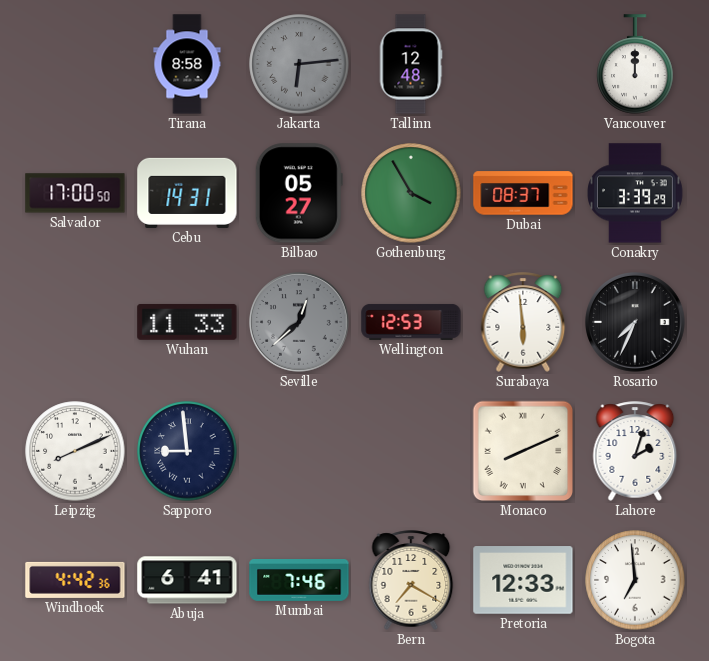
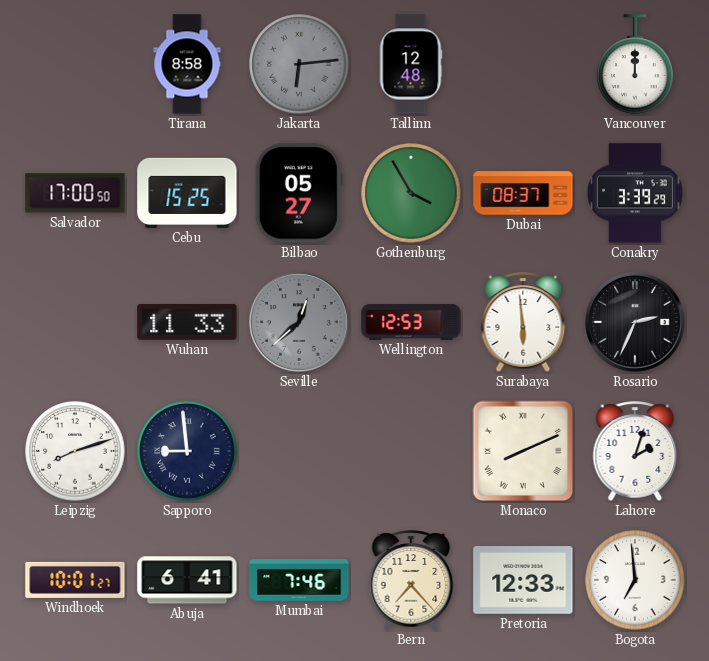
Cebu: 14:31 -> 15:25
Rosario: 7:34 -> 2:34
Leipzig: 8:11 -> 8:12
Windhoek: 4:42 -> 10:01
Bern: 7:20 -> 7:23
